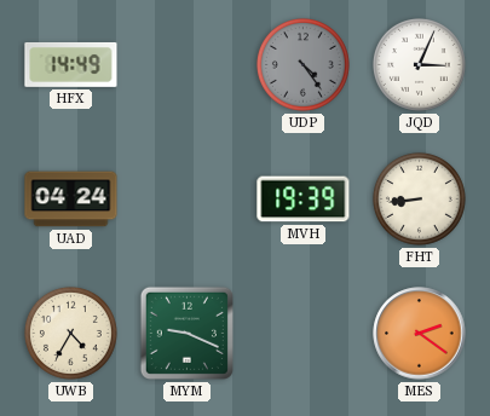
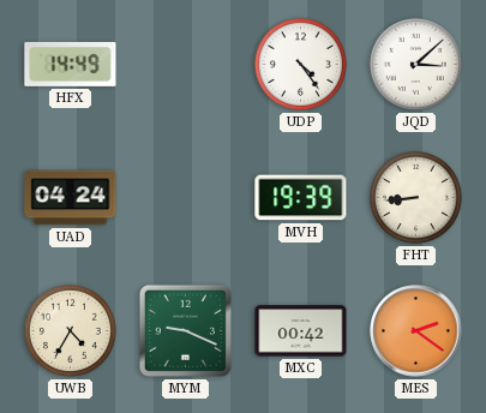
UDP dial: grey -> white
JQD: 3:04 -> 3:08
MXC: none -> 00:42
